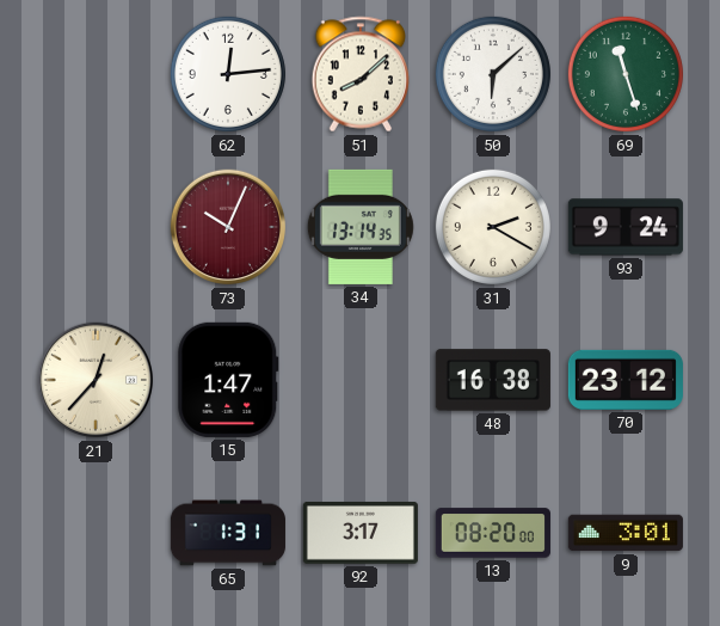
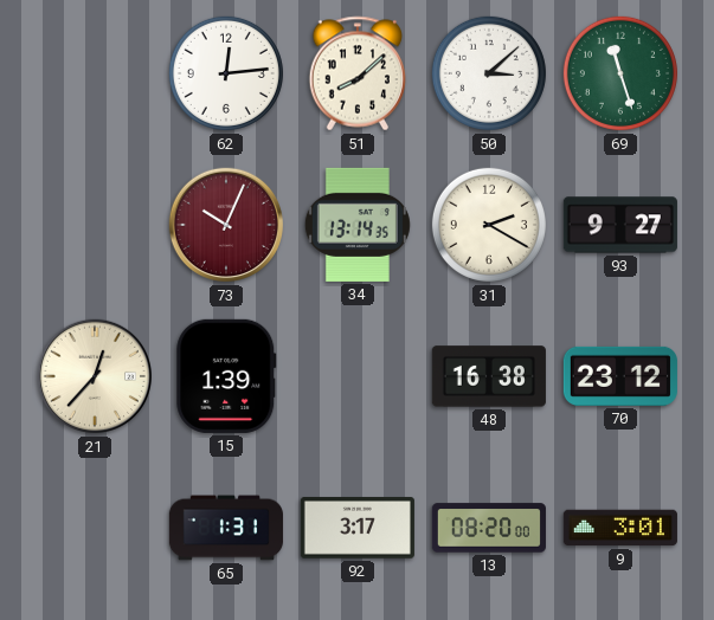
50: 6:08 -> 3:08
93: 9:24 -> 9:27
15: 1:47 -> 1:39
